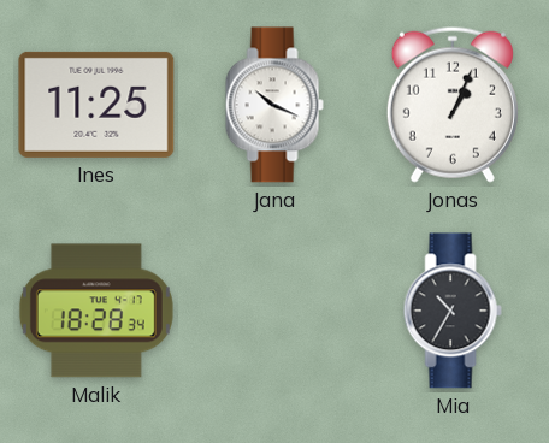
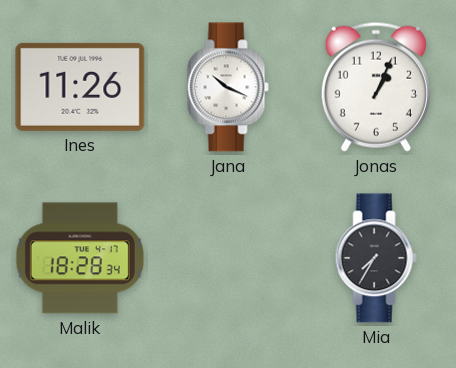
Ines: 11:25 -> 11:26
Mia: 10:35 -> 7:35
